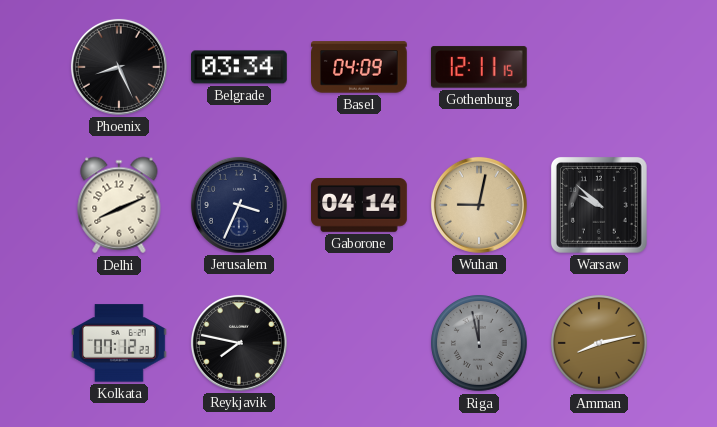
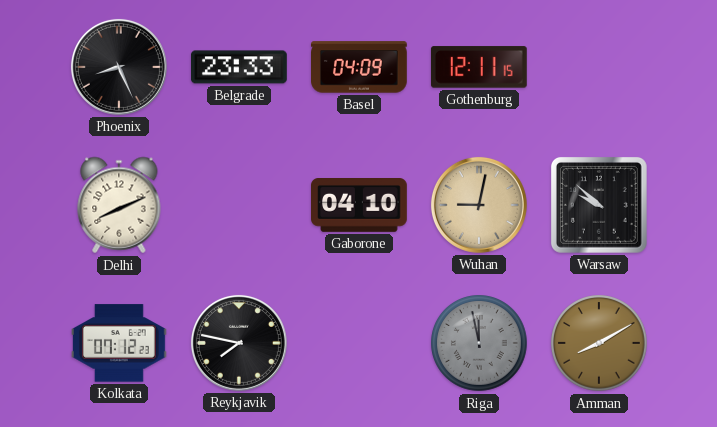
Belgrade: 03:34 -> 23:33
Jerusalem: 3:34 -> none
Gaborone: 04:14 -> 04:10
Amman: 8:13 -> 8:10
